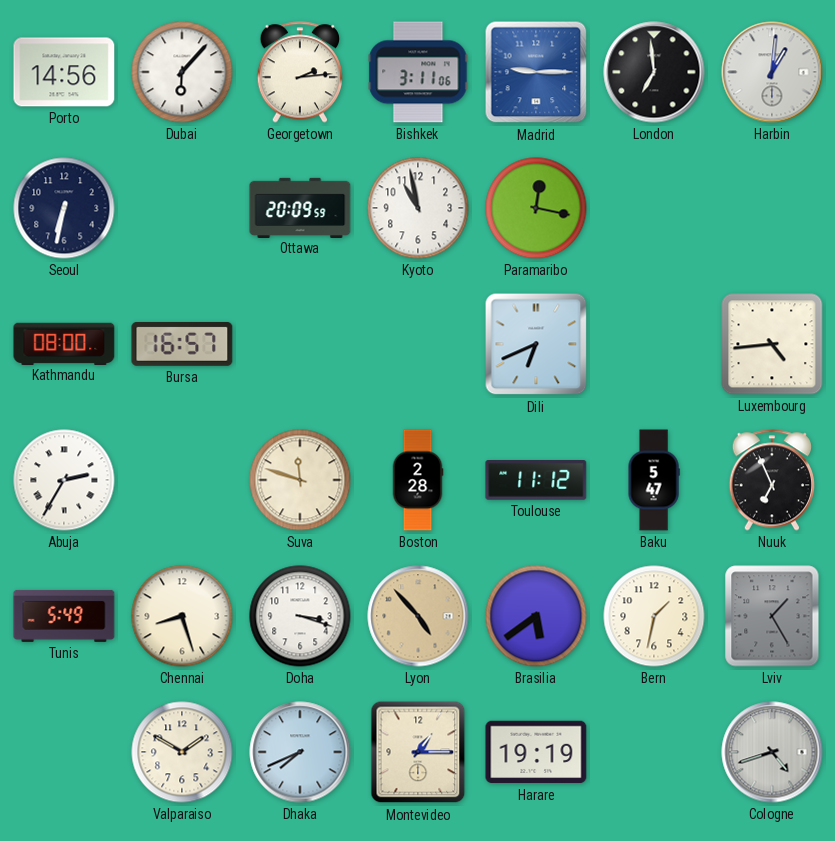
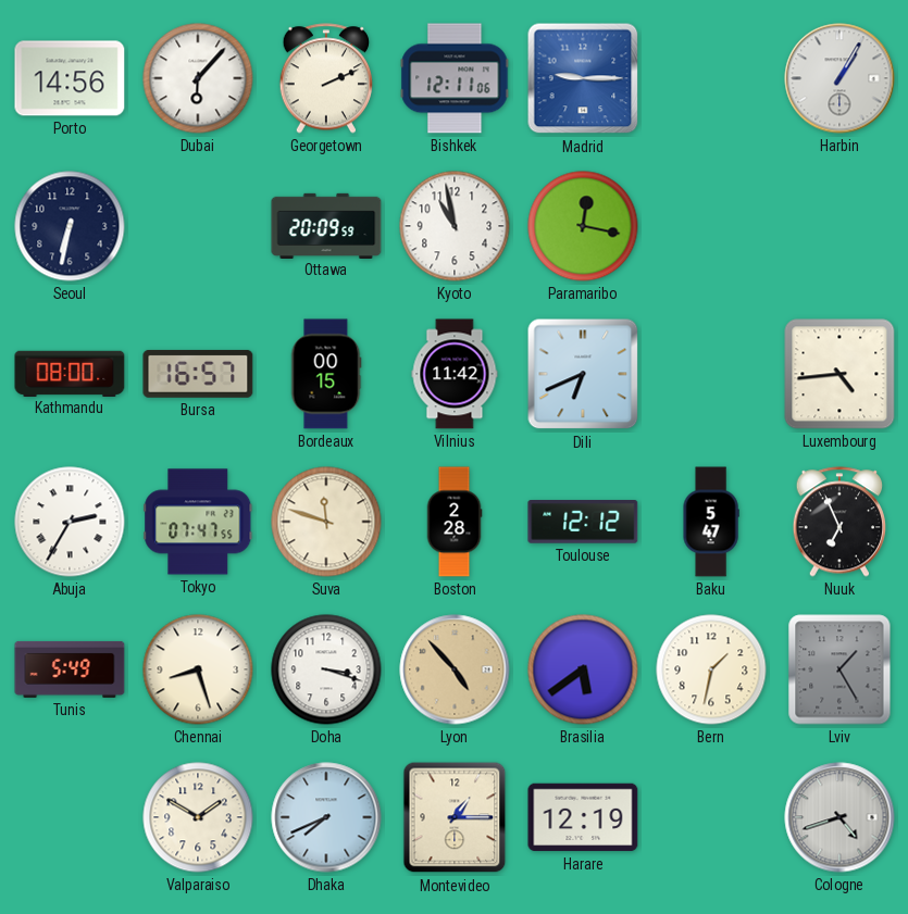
Georgetown: 2:14 -> 2:11
Bishkek: 3:11 -> 12:11
London: 6:59 -> none
Harbin: 1:01 -> 1:05
Bordeaux: none -> 00:15
Vilnius: none -> 11:42
Tokyo: none -> 07:47
Toulouse: 11:12 -> 12:12
Harare: 19:19 -> 12:19
